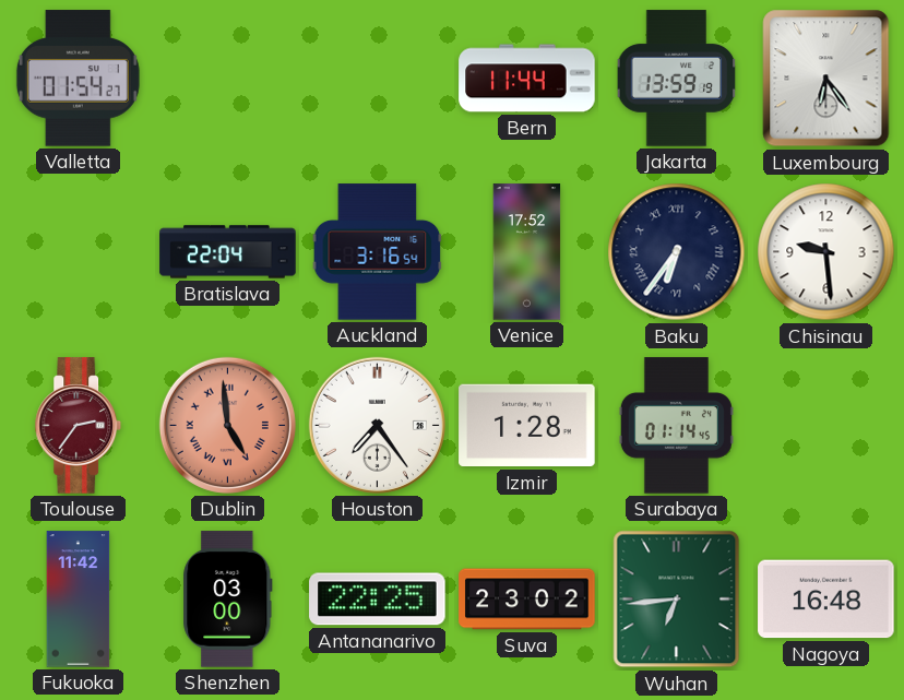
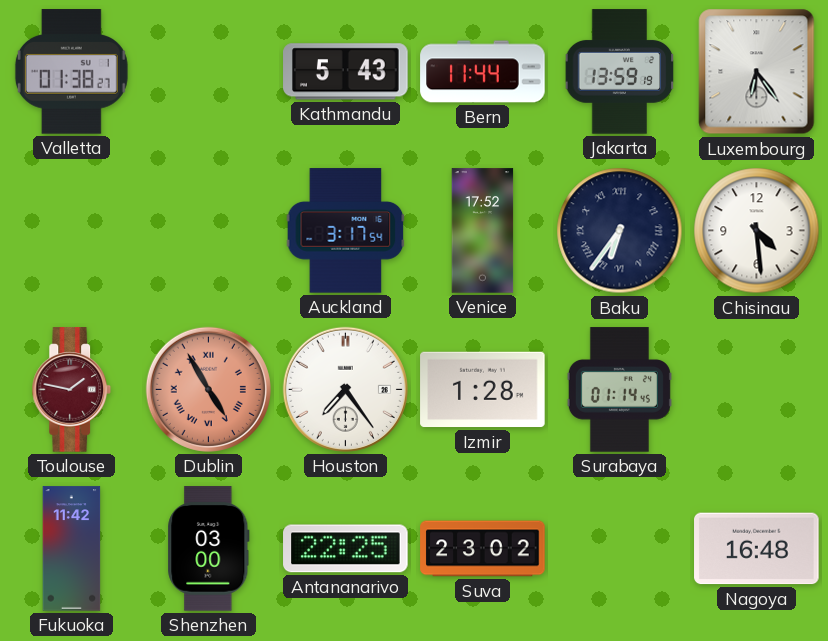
Valletta: 01:54 -> 01:38
Kathmandu: none -> 5:43
Bratislava: 22:04 -> none
Auckland: 3:16 -> 3:17
Chisinau: 9:29 -> 4:29
Toulouse: 2:36 -> 1:47
Dublin: 4:59 -> 4:55
Wuhan: 6:44 -> none
